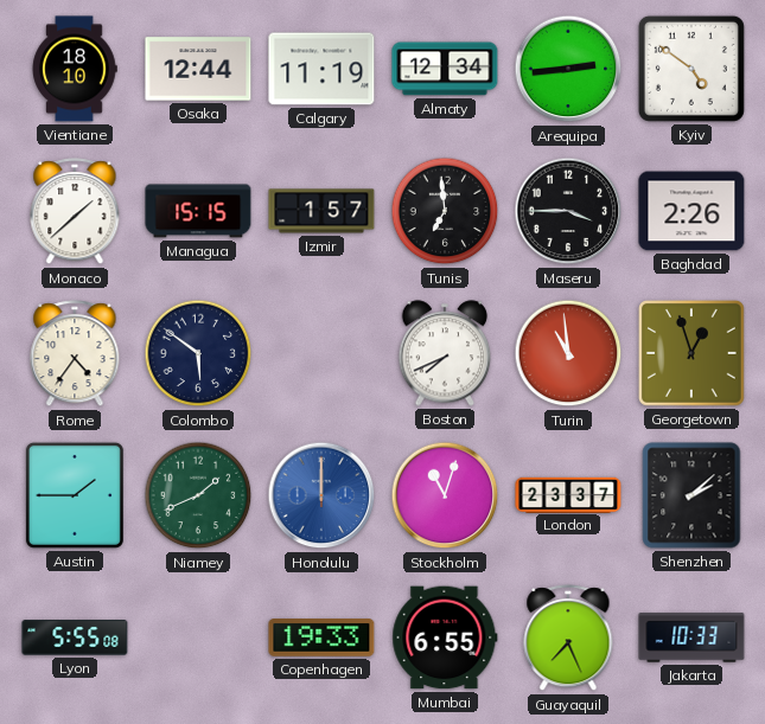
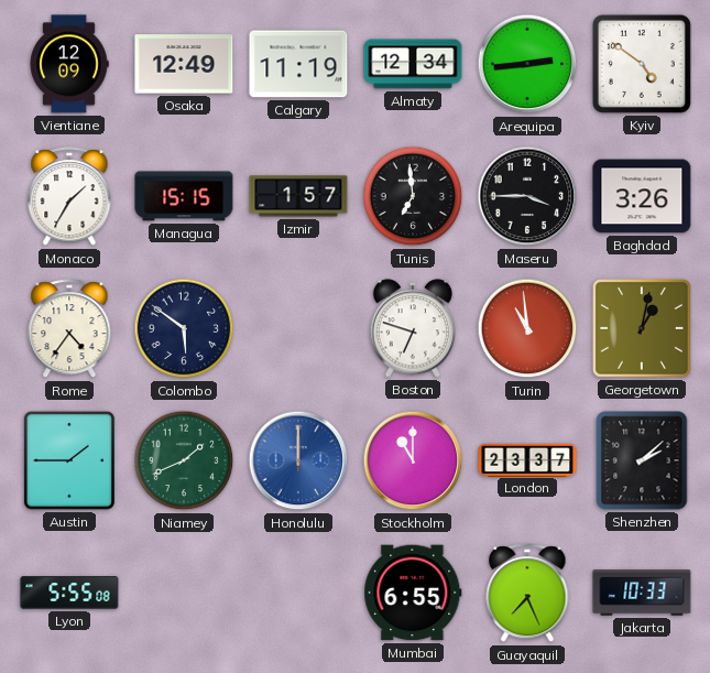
Vientiane: 18:10 -> 12:09
Osaka: 12:44 -> 12:49
Monaco: 1:38 -> 1:35
Baghdad: 2:26 -> 3:26
Boston: 7:41 -> 6:48
Georgetown: 12:57 -> 1:02
Stockholm: 11:03 -> 11:00
Copenhagen: 19:33 -> none
